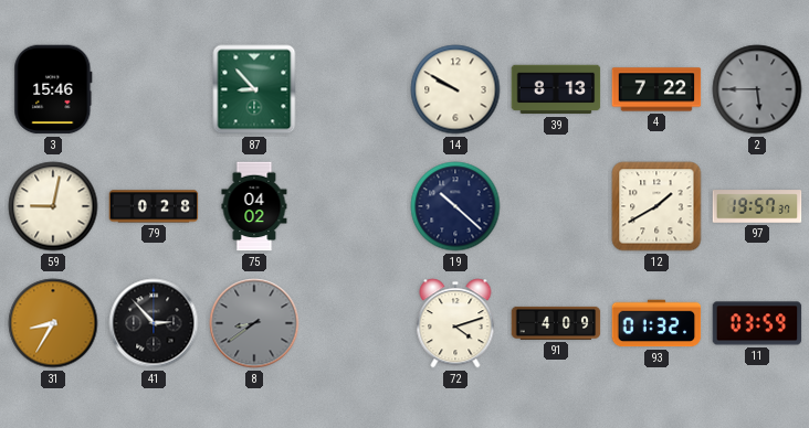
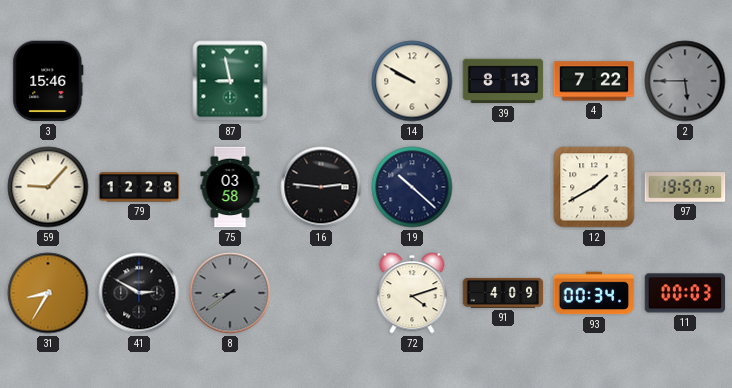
87: 8:53 -> 8:58
59: 9:02 -> 9:07
79: 0:28 -> 12:28
75: 04:02 -> 03:58
16: none -> 2:46
41: 2:53 -> 2:50
93: 01:32 -> 00:34
11: 03:59 -> 00:03
